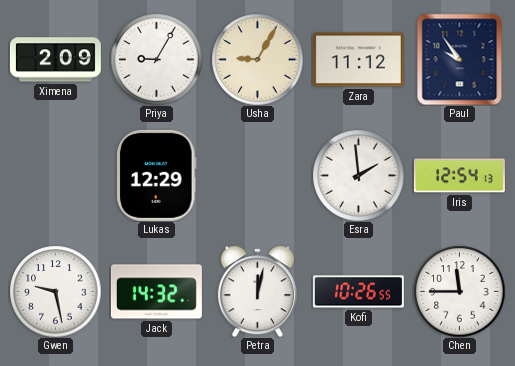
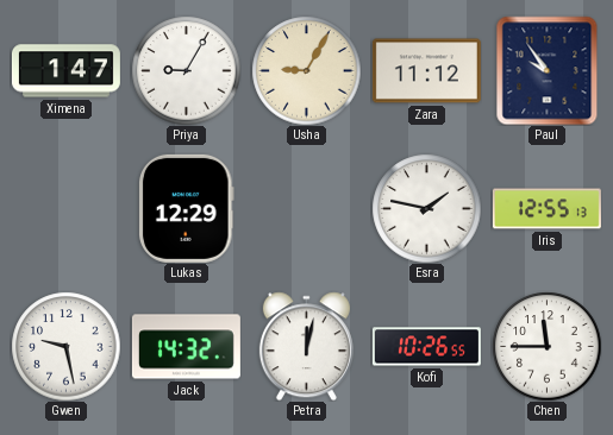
Ximena: 2:09 -> 1:47
Esra: 1:59 -> 1:47
Iris: 12:54 -> 12:55
